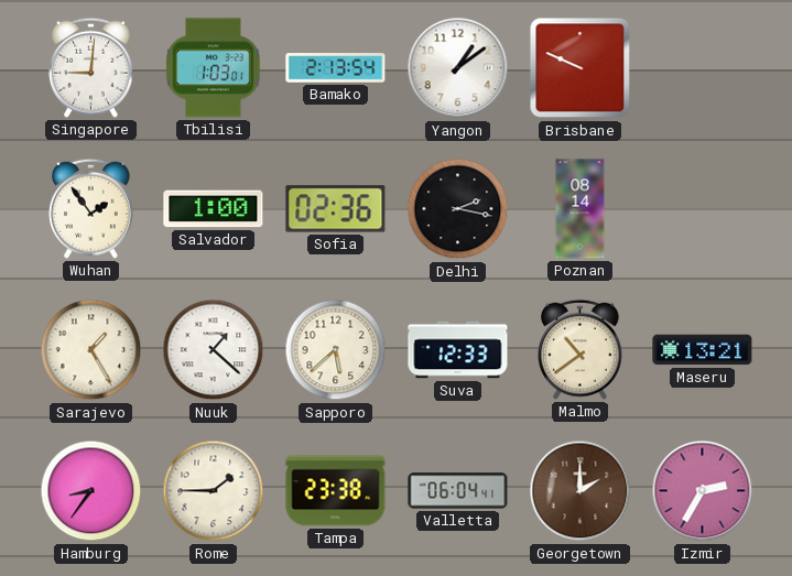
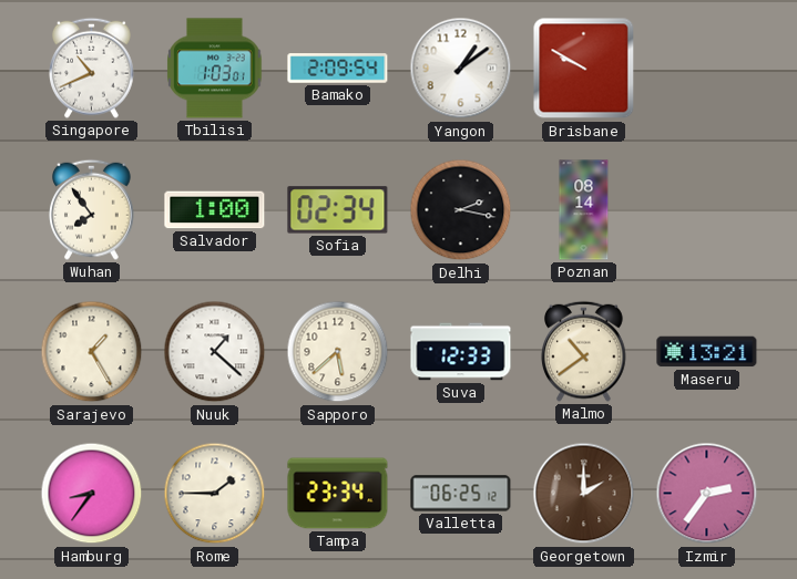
Singapore: 9:01 -> 10:41
Bamako: 2:13 -> 2:09
Brisbane: 9:49 -> 9:50
Wuhan: 1:54 -> 7:54
Sofia: 02:36 -> 02:34
Tampa: 23:38 -> 23:34
Valletta: 06:04 -> 06:25
Izmir: 2:35 -> 2:36
